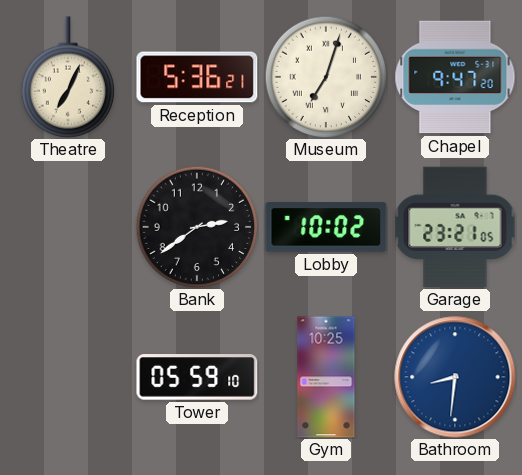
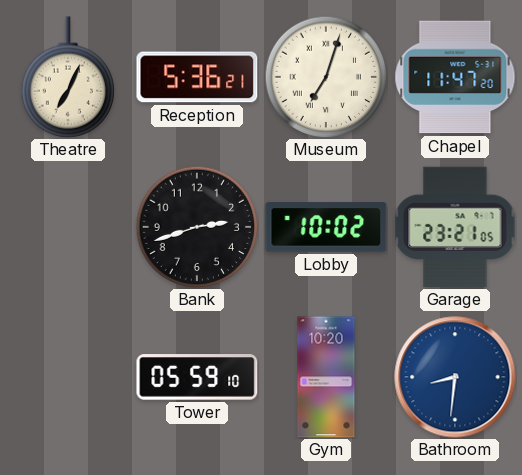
Chapel: 9:47 -> 11:47
Bank: 2:39 -> 2:42
Gym: 10:25 -> 10:20
